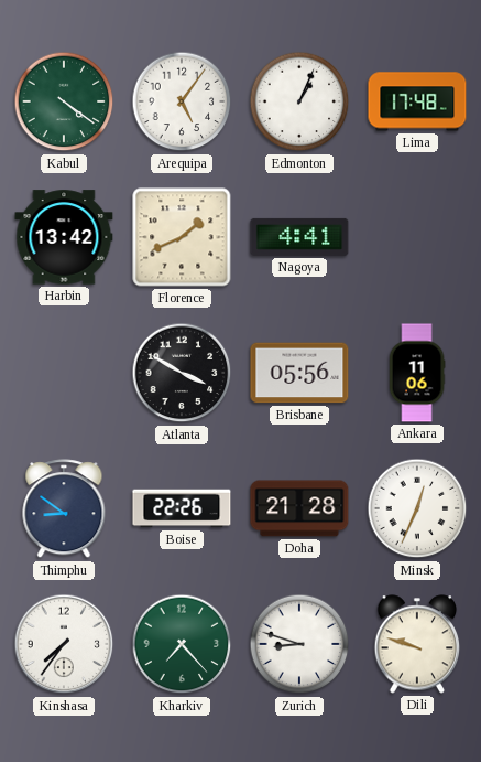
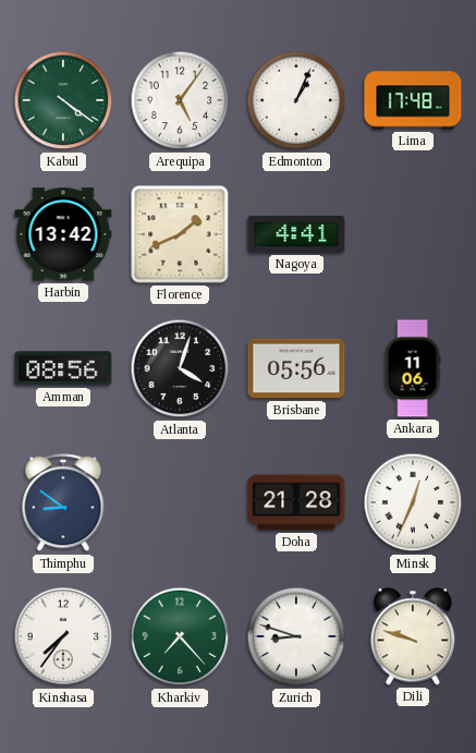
Amman: none -> 08:56
Atlanta: 3:50 -> 4:03
Boise: 22:26 -> none
